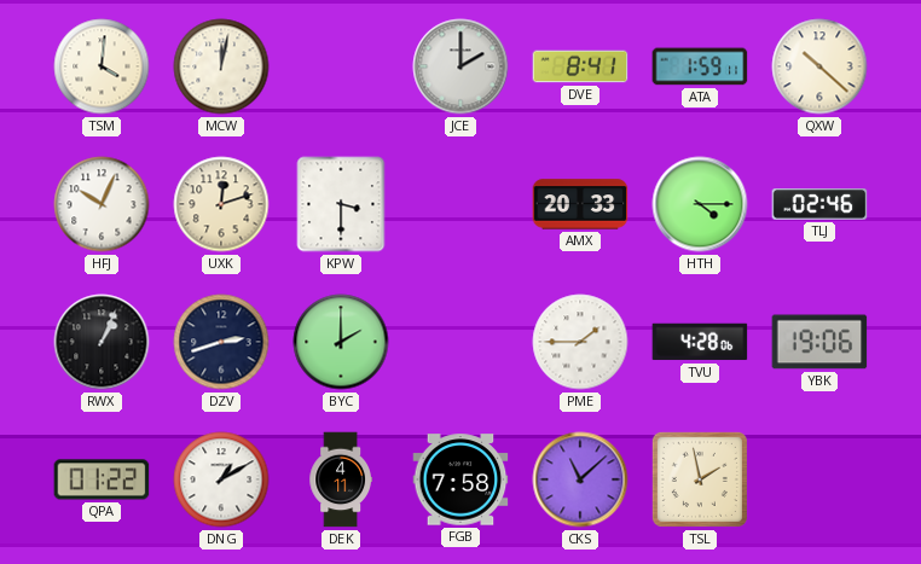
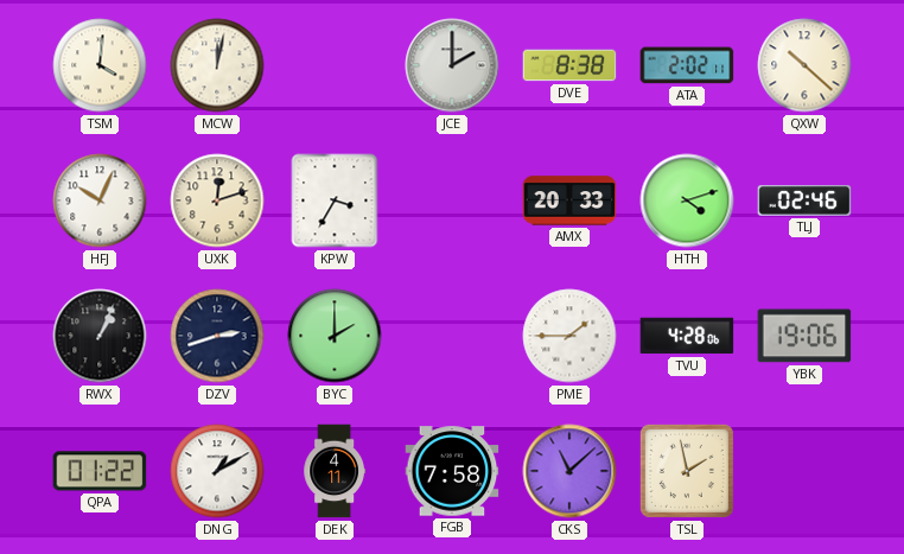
DVE: 8:41 -> 8:38
ATA: 1:59 -> 2:02
KPW: 3:30 -> 3:35
HTH: 4:15 -> 4:12
